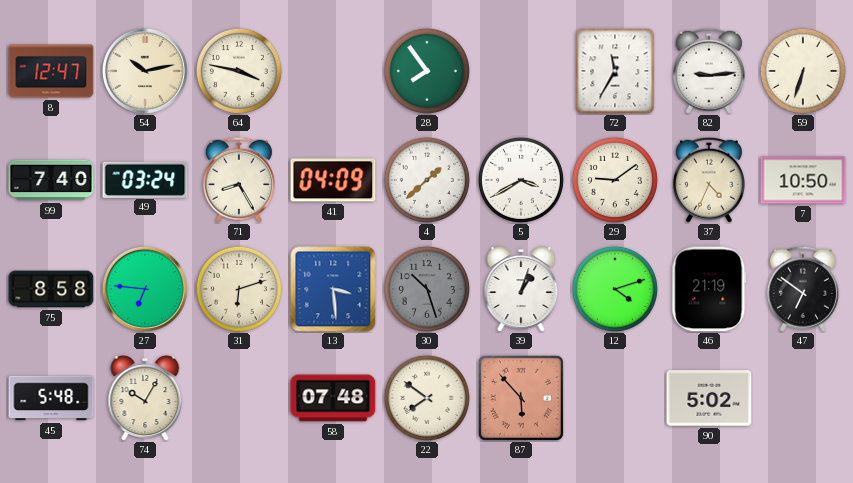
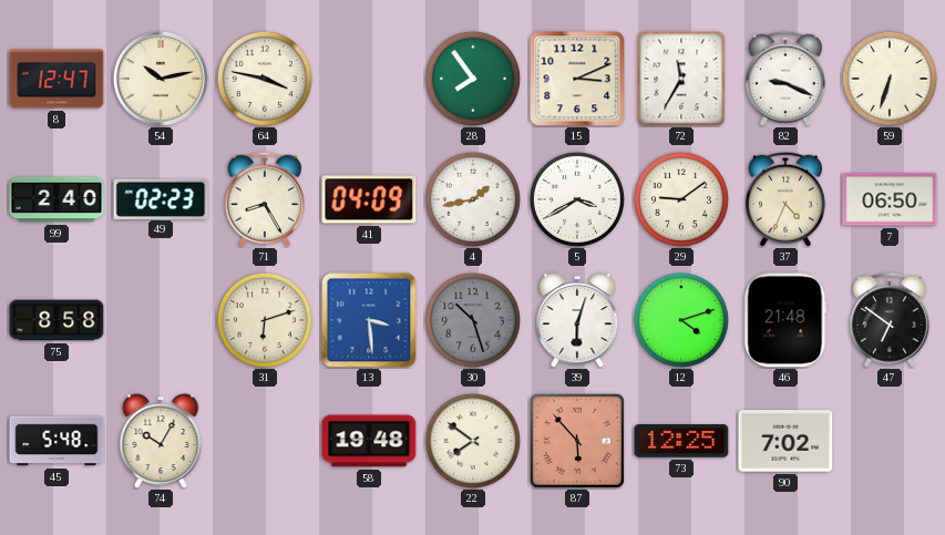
15: none -> 3:11
82: 9:14 -> 9:19
99: 7:40 -> 2:40
49: 03:24 -> 02:23
4: 1:38 -> 1:43
7: 10:50 -> 06:50
27: 6:46 -> none
39: 1:03 -> 6:03
46: 21:19 -> 21:48
58: 07:48 -> 19:48
73: none -> 12:25
90: 5:02 -> 7:02
